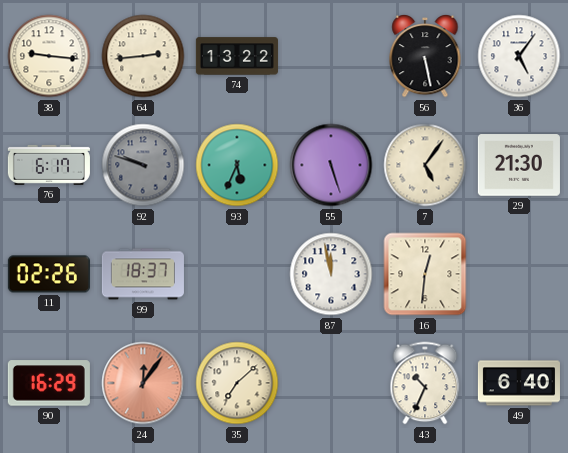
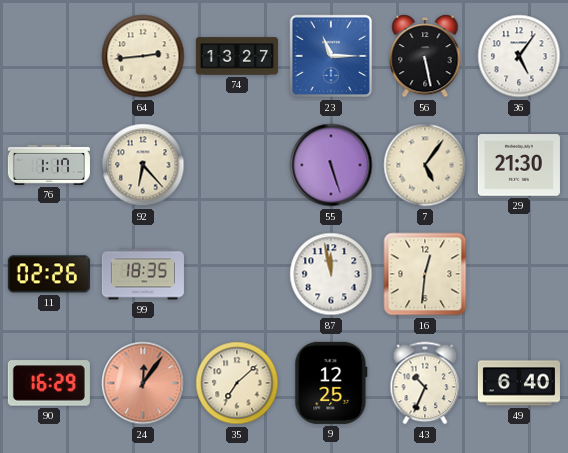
38: 9:16 -> none
74: 13:22 -> 13:27
23: none -> 11:15
76: 6:17 -> 1:17
92: 9:48 -> 6:23
92 dial: grey -> cream
93: 5:34 -> none
99: 18:37 -> 18:35
9: none -> 12:25
